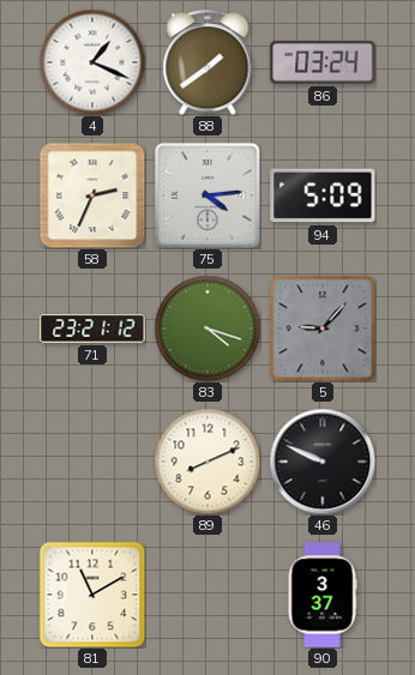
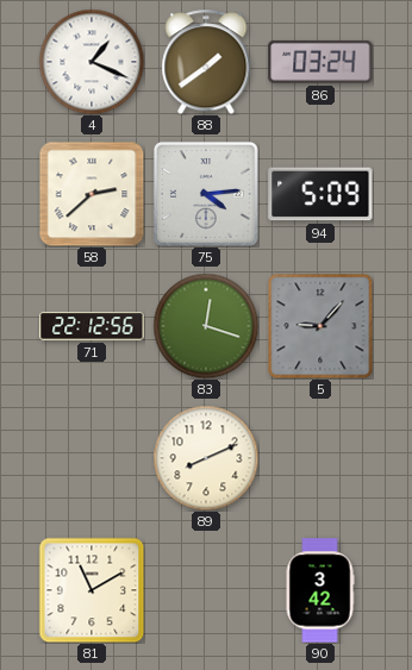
58: 2:34 -> 2:38
71: 23:21 -> 22:12
83: 4:18 -> 12:18
46: 9:49 -> none
90: 3:37 -> 3:42
